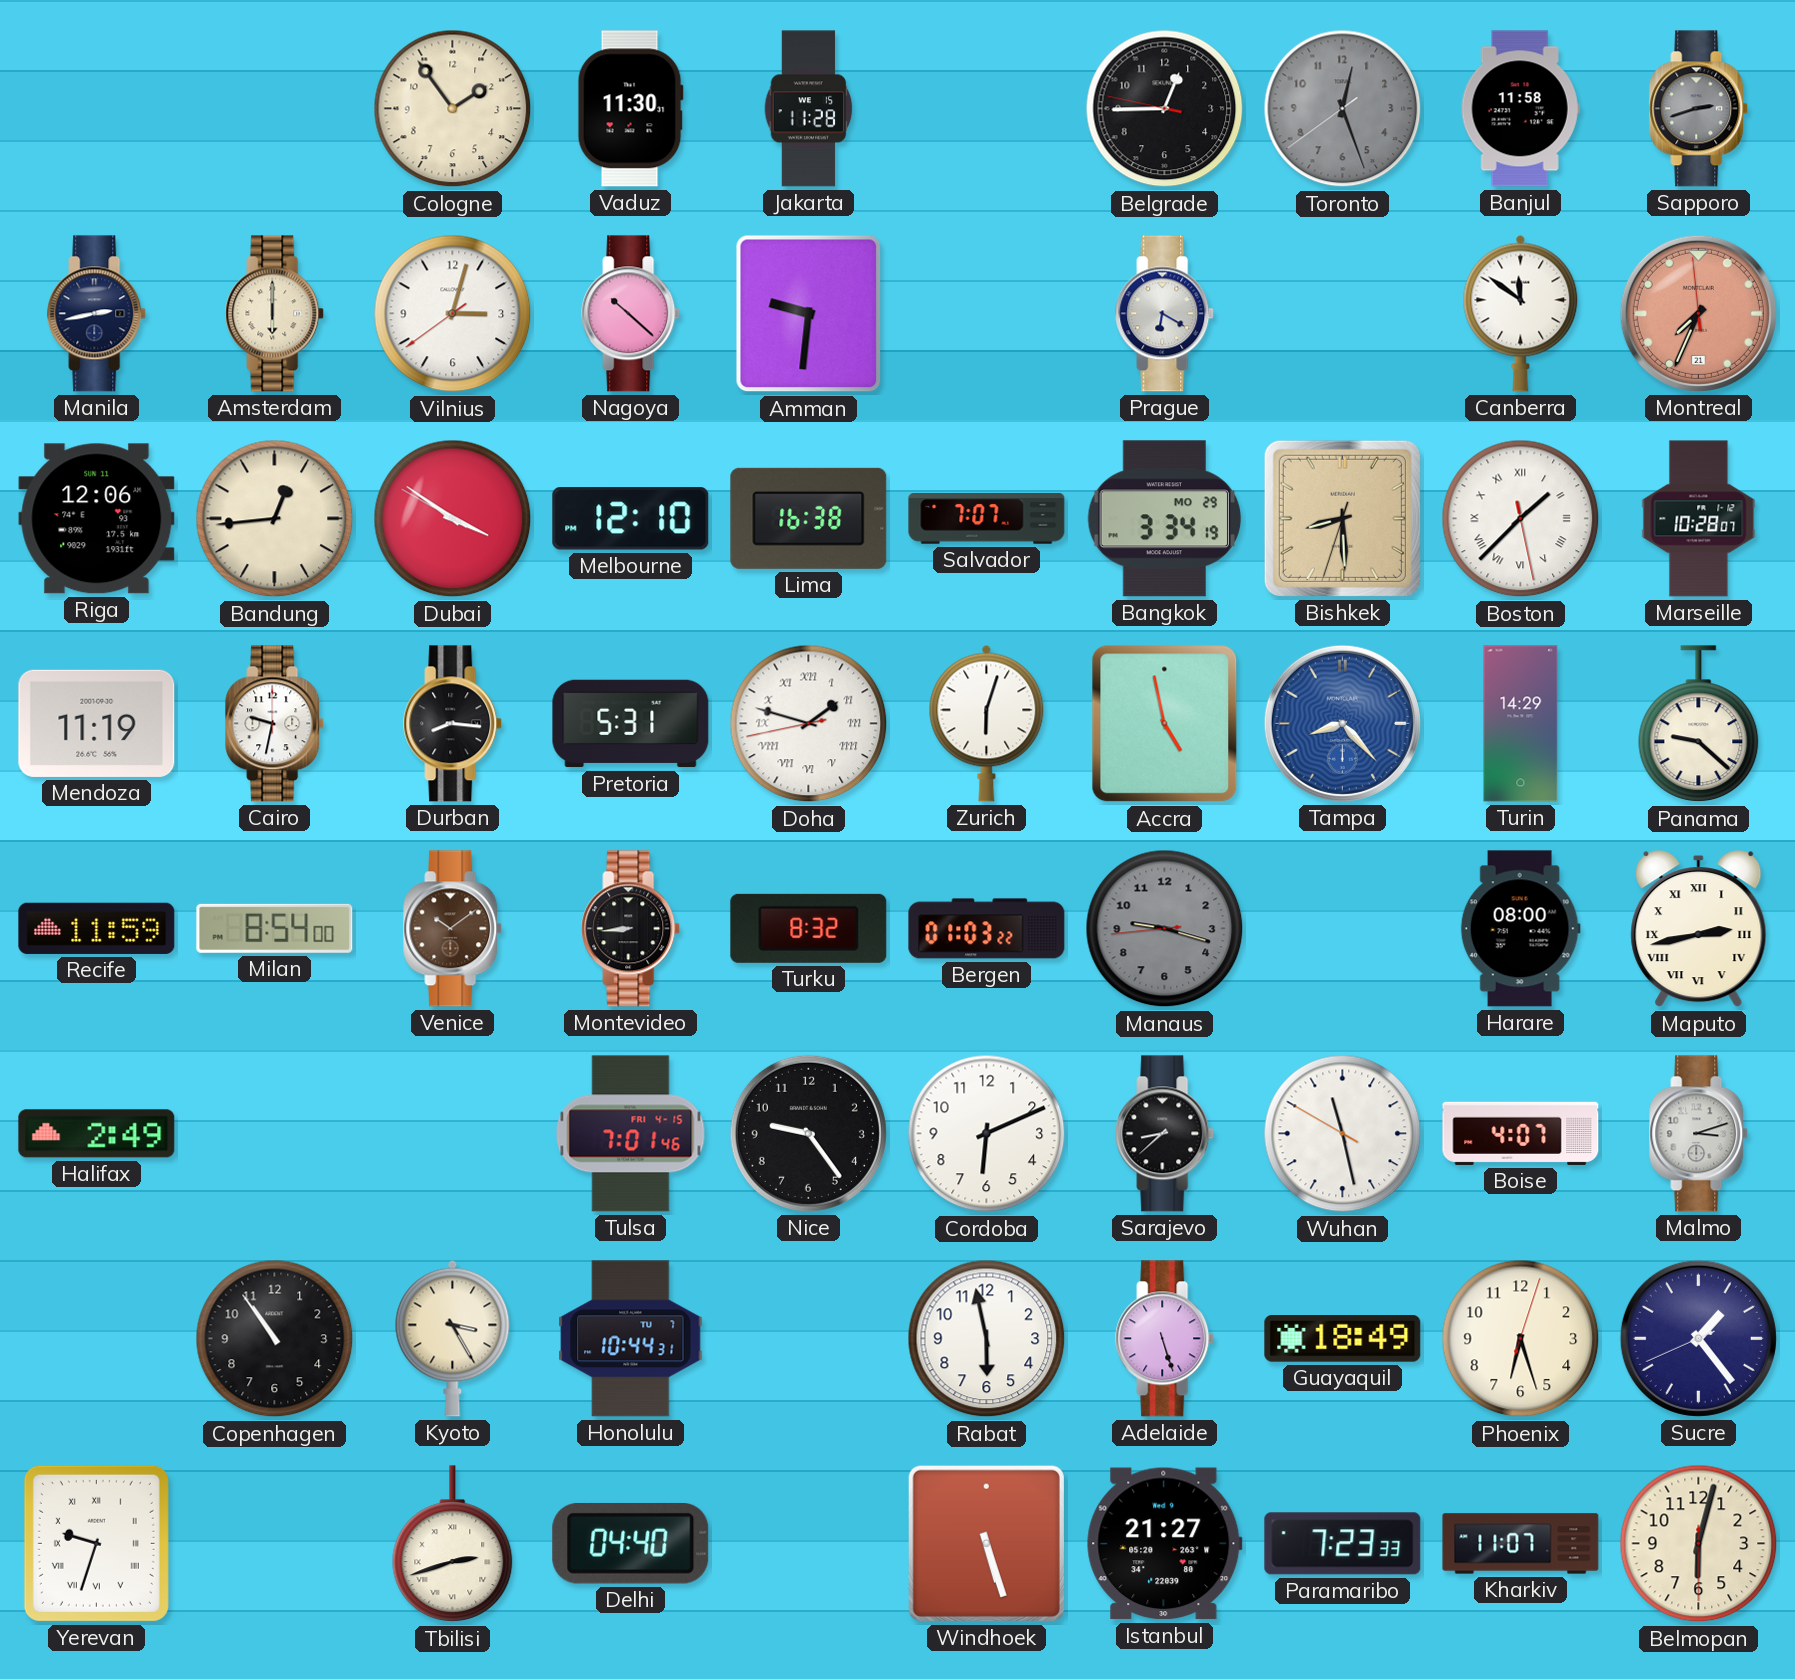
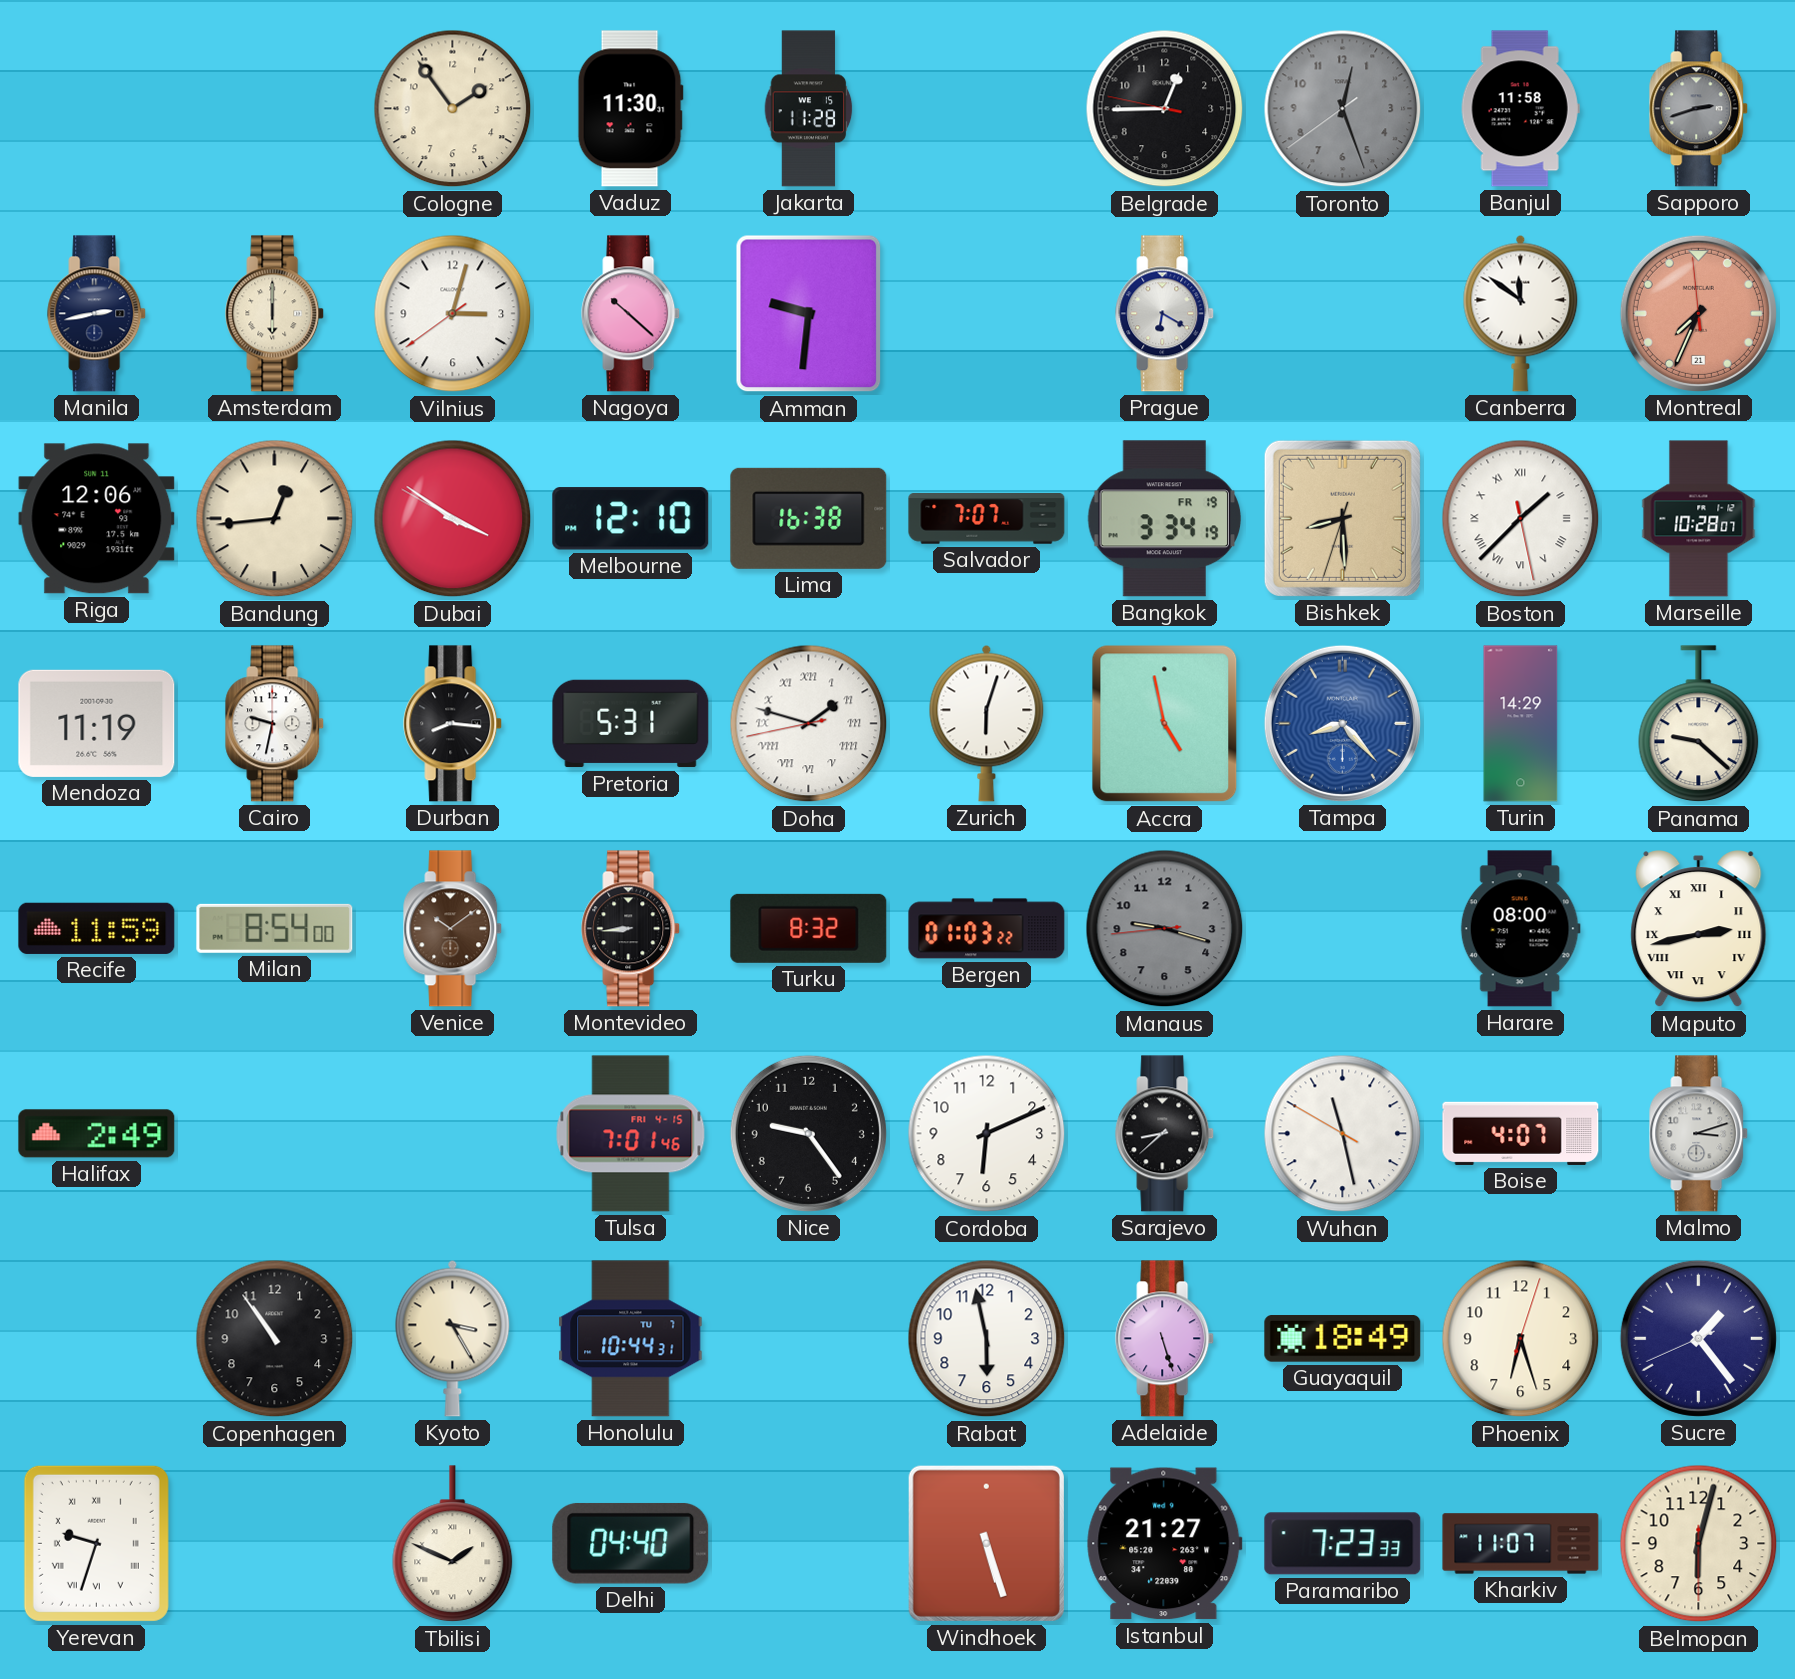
Bangkok date: MO 29 -> FR 19
Tbilisi: 2:42 -> 1:49
